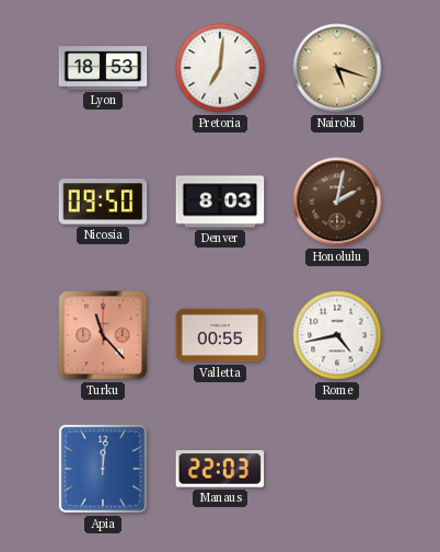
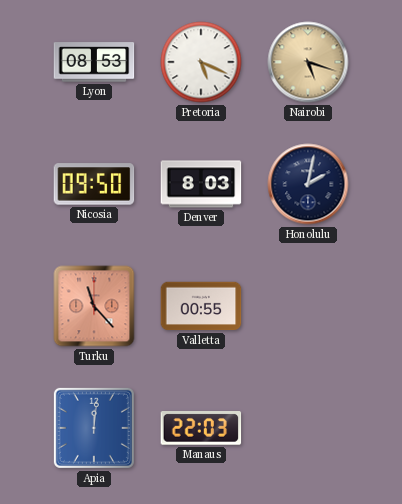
Lyon: 18:53 -> 08:53
Pretoria: 7:01 -> 5:19
Honolulu dial: brown -> navy
Rome: 4:43 -> none
